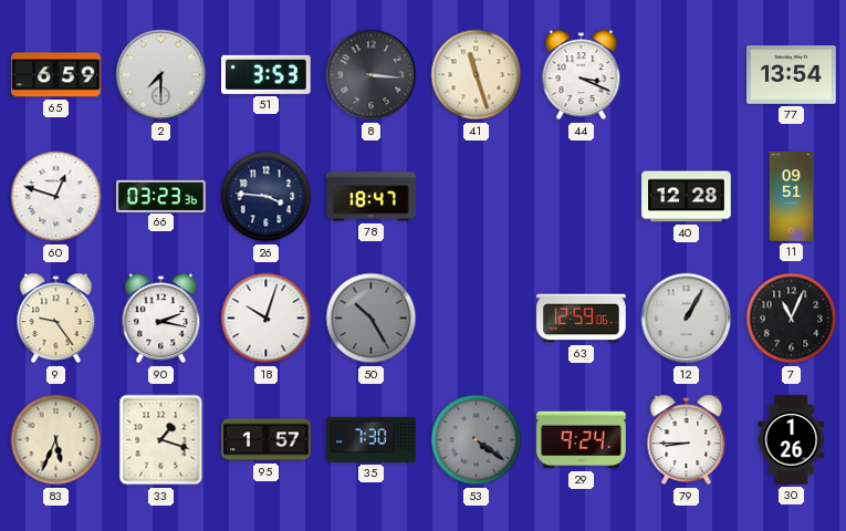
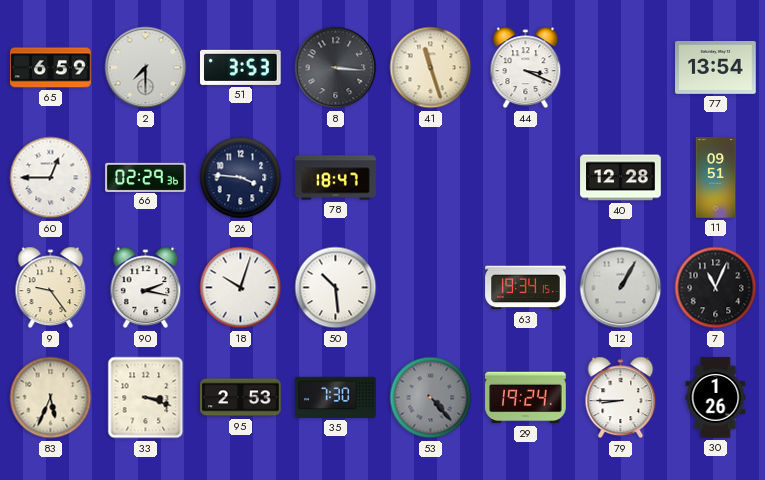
60: 12:48 -> 12:45
66: 03:23 -> 02:29
50: 10:25 -> 10:29
50 dial: grey -> white
63: 12:59 -> 19:34
33: 1:18 -> 3:18
95: 1:57 -> 2:53
53: 4:21 -> 4:23
29: 9:24 -> 19:24
